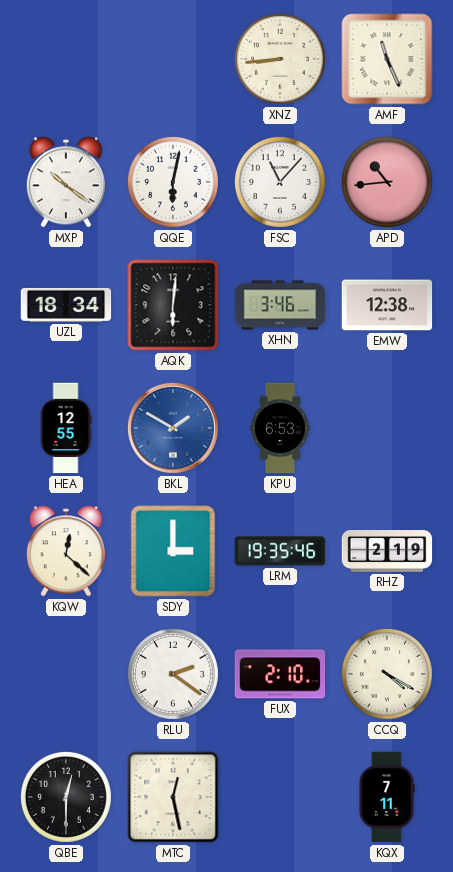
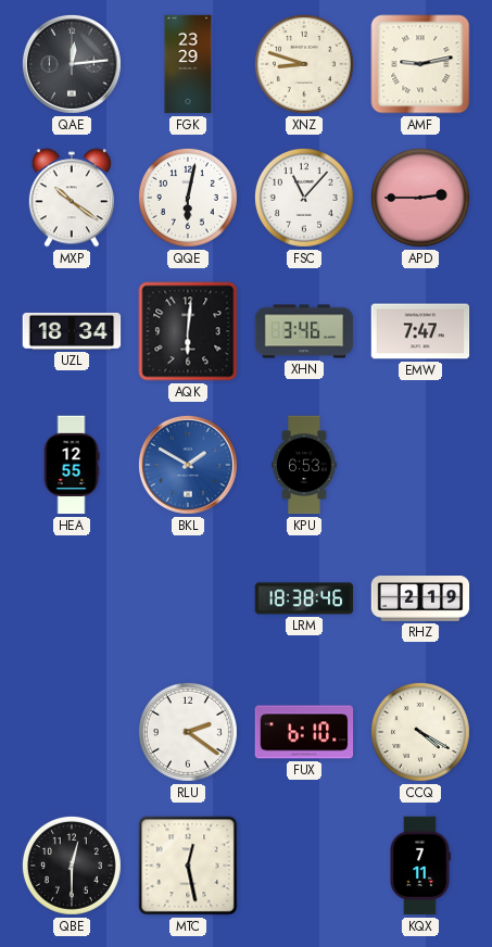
QAE: none -> 12:14
FGK: none -> 23:29
XNZ: 8:44 -> 8:48
AMF: 11:26 -> 9:13
APD: 10:44 -> 2:45
EMW: 12:38 -> 7:47
KQW: 12:22 -> none
SDY: 3:00 -> none
LRM: 19:35 -> 18:38
FUX: 2:10 -> 6:10
